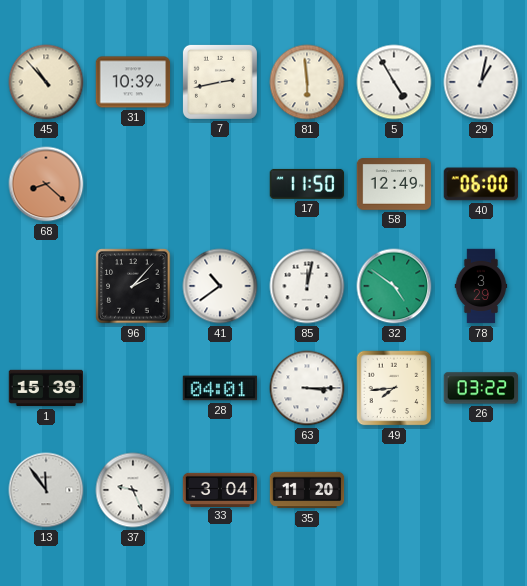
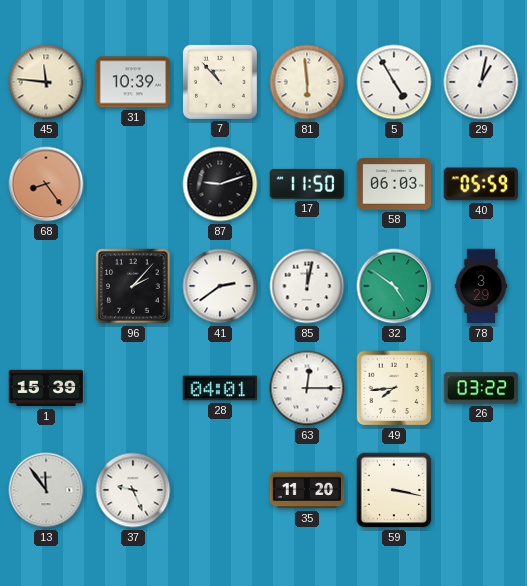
45: 10:53 -> 11:46
7: 2:43 -> 10:53
68: 8:22 -> 8:24
87: none -> 9:12
58: 12:49 -> 06:03
40: 06:00 -> 05:59
41: 10:39 -> 2:39
63: 3:15 -> 12:15
33: 3:04 -> none
59: none -> 3:17
